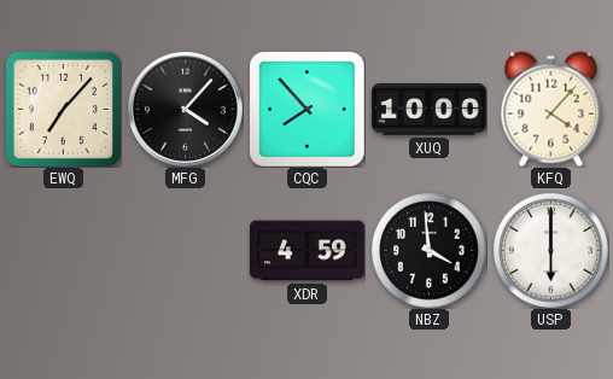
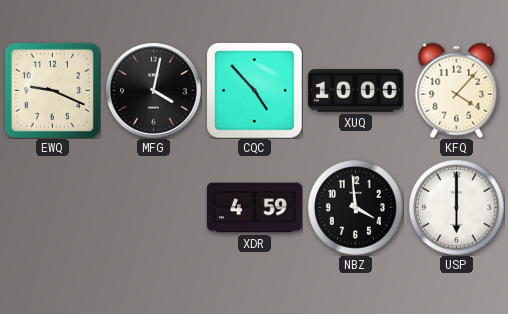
EWQ: 7:07 -> 9:19
MFG: 4:07 -> 4:02
CQC: 7:53 -> 4:53
